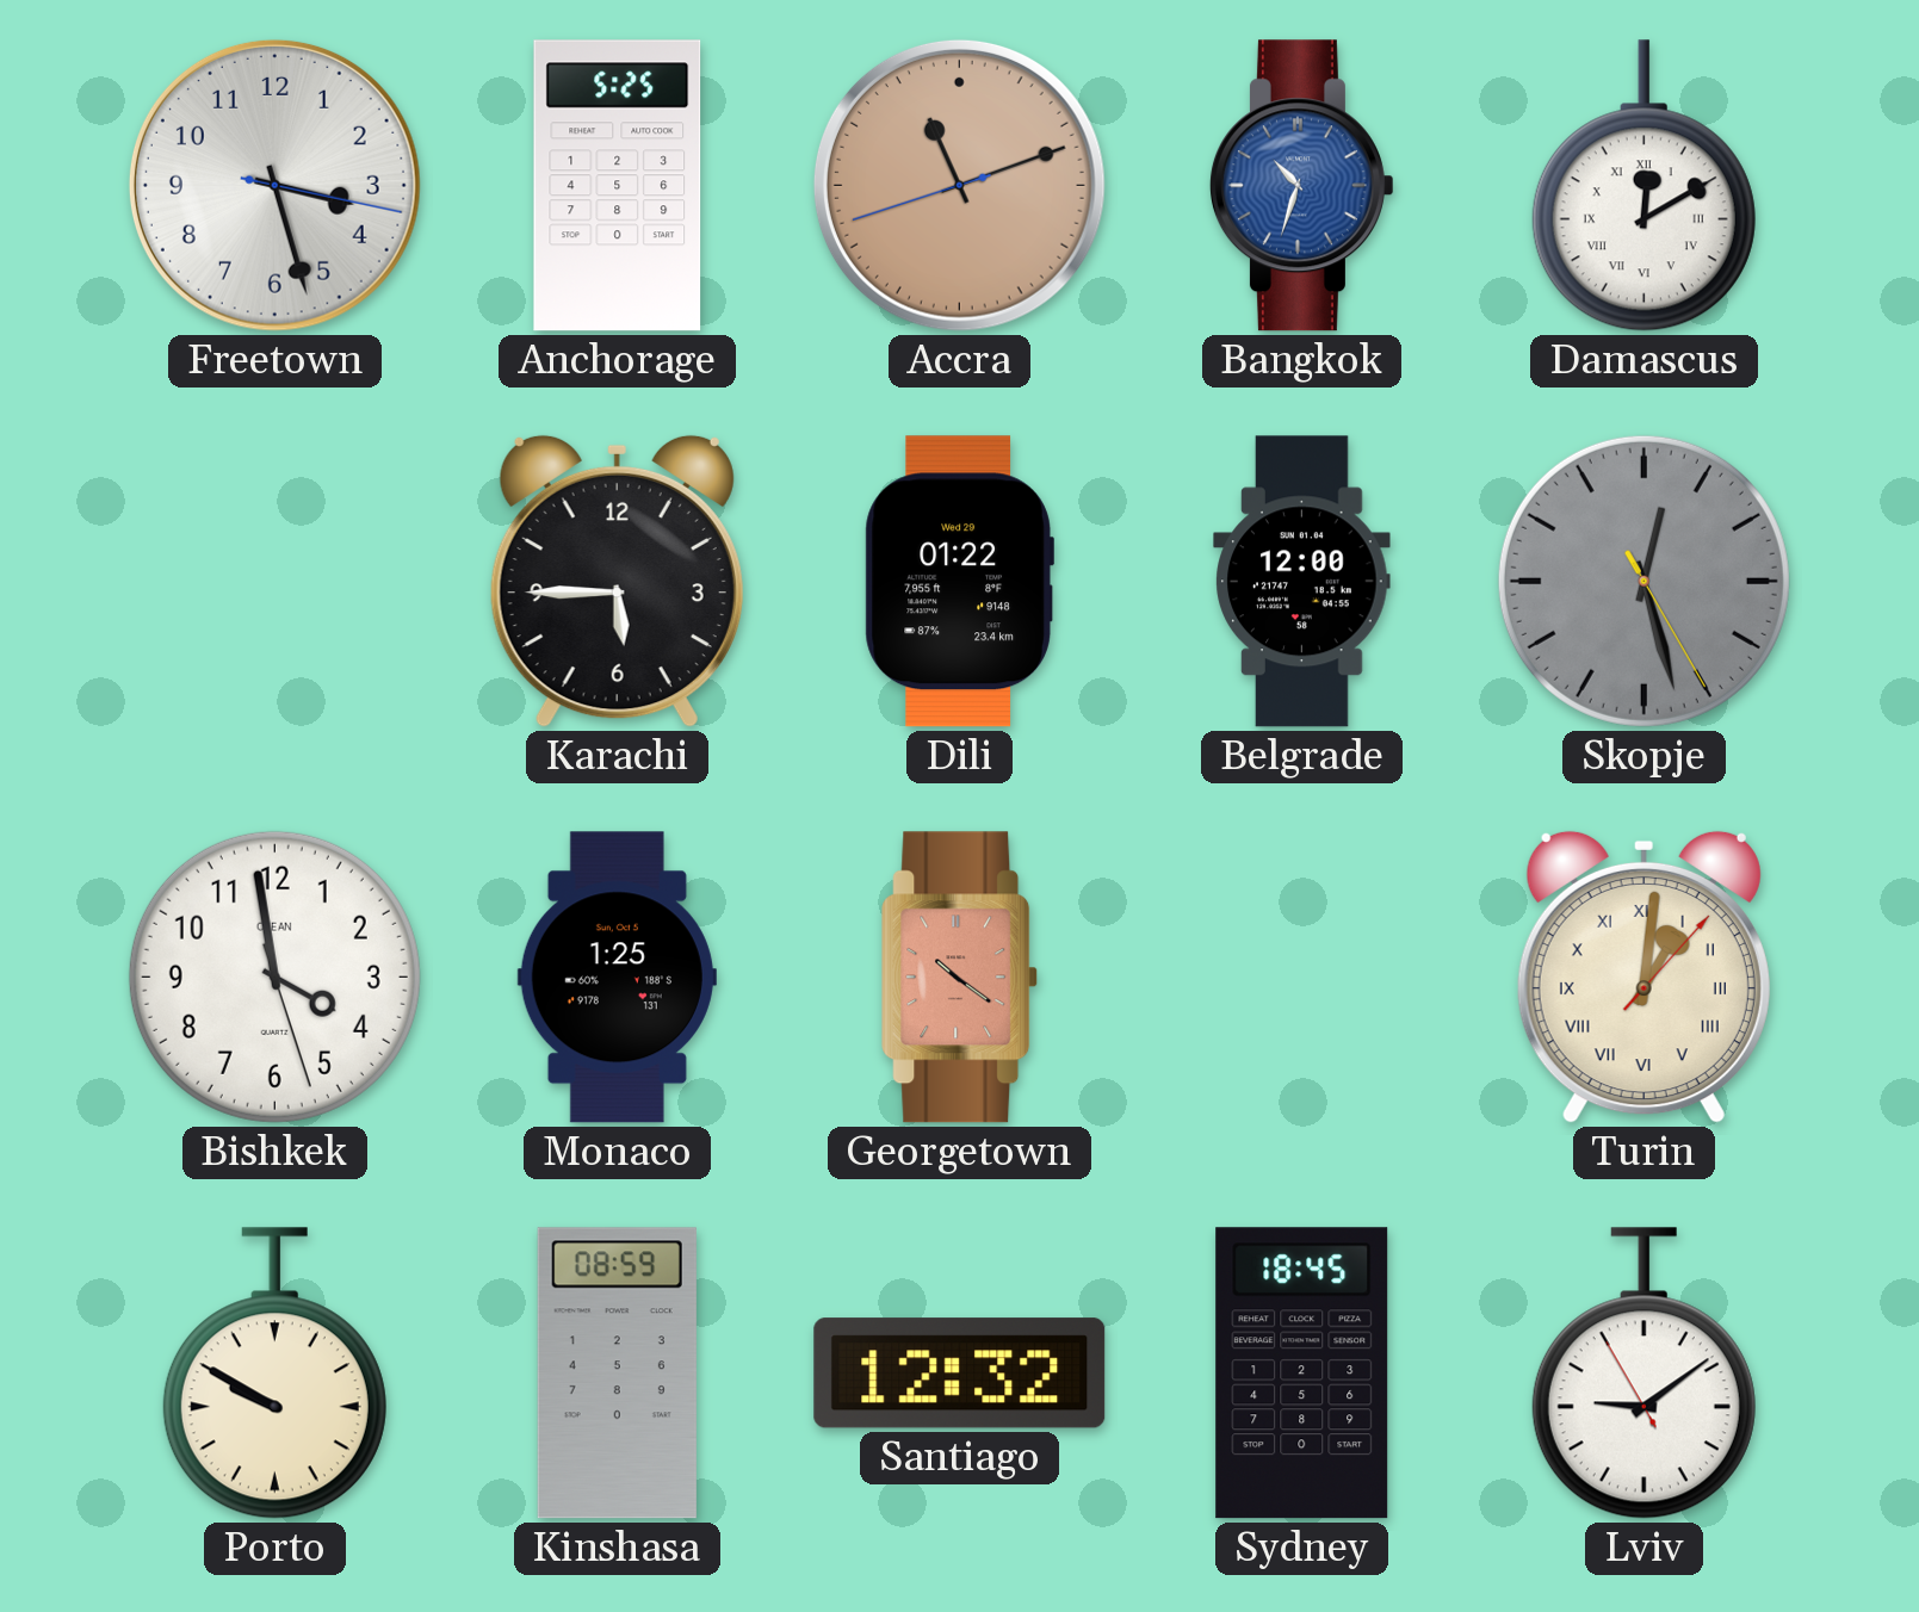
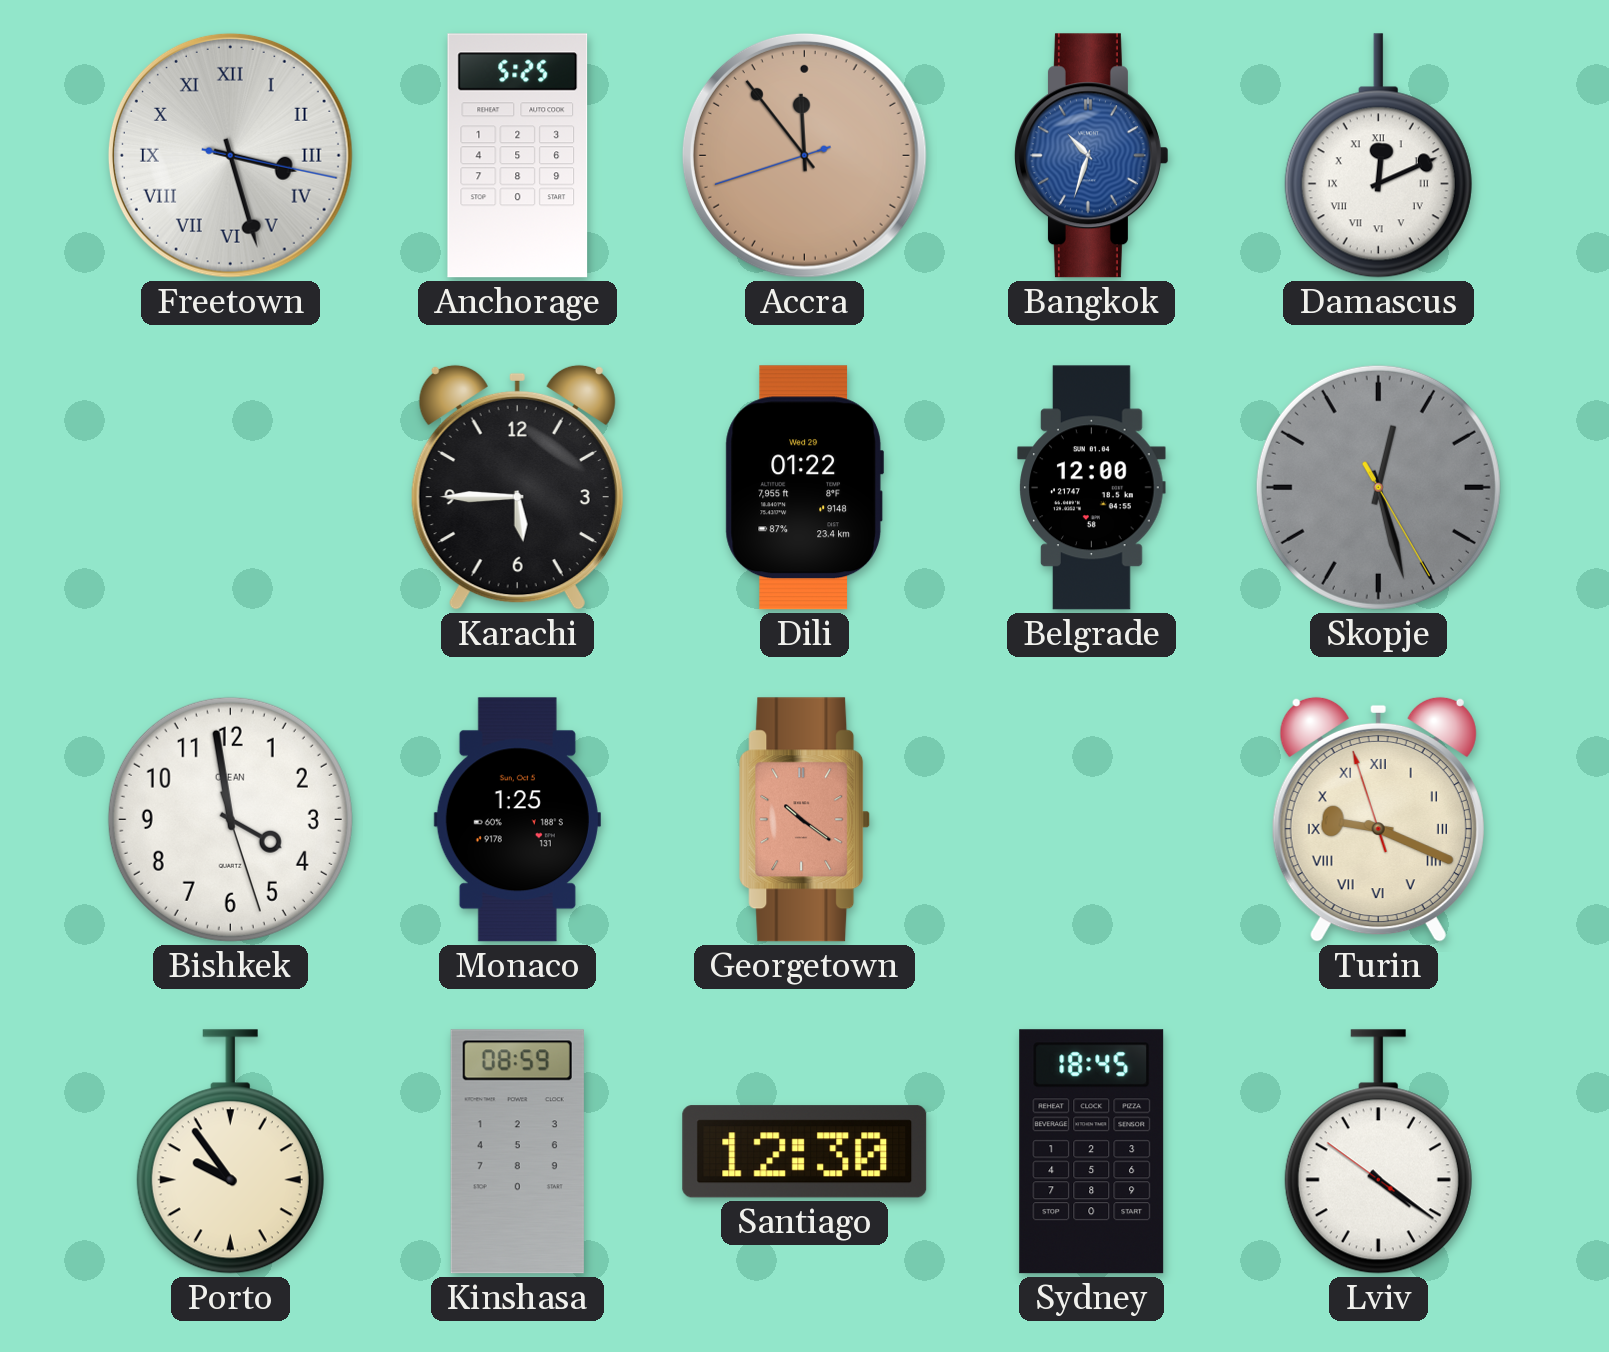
Freetown numerals: Arabic -> Roman
Accra: 11:11 -> 11:53
Damascus: 12:10 -> 12:11
Turin: 1:01 -> 9:18
Porto: 9:50 -> 9:54
Santiago: 12:32 -> 12:30
Lviv: 9:08 -> 4:20
